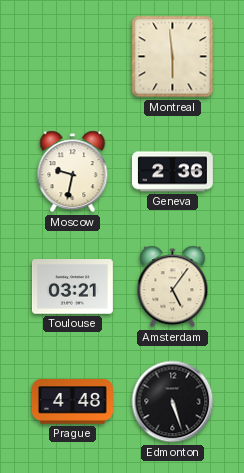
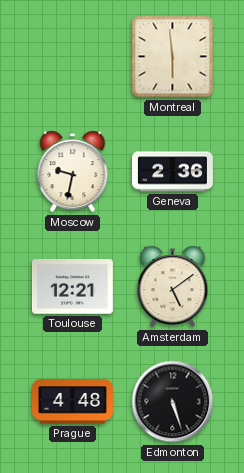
Toulouse: 03:21 -> 12:21
Amsterdam: 5:06 -> 5:09
